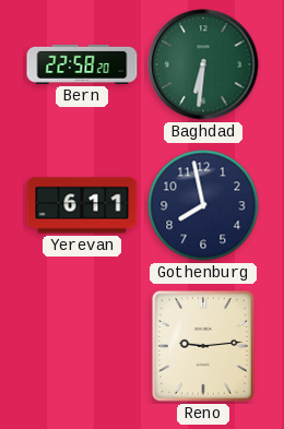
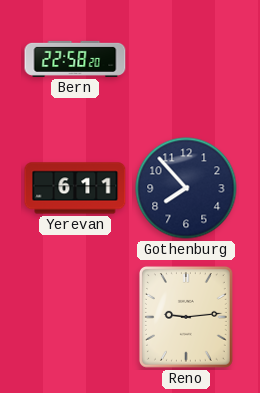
Baghdad: 6:31 -> none
Gothenburg: 7:58 -> 7:53
